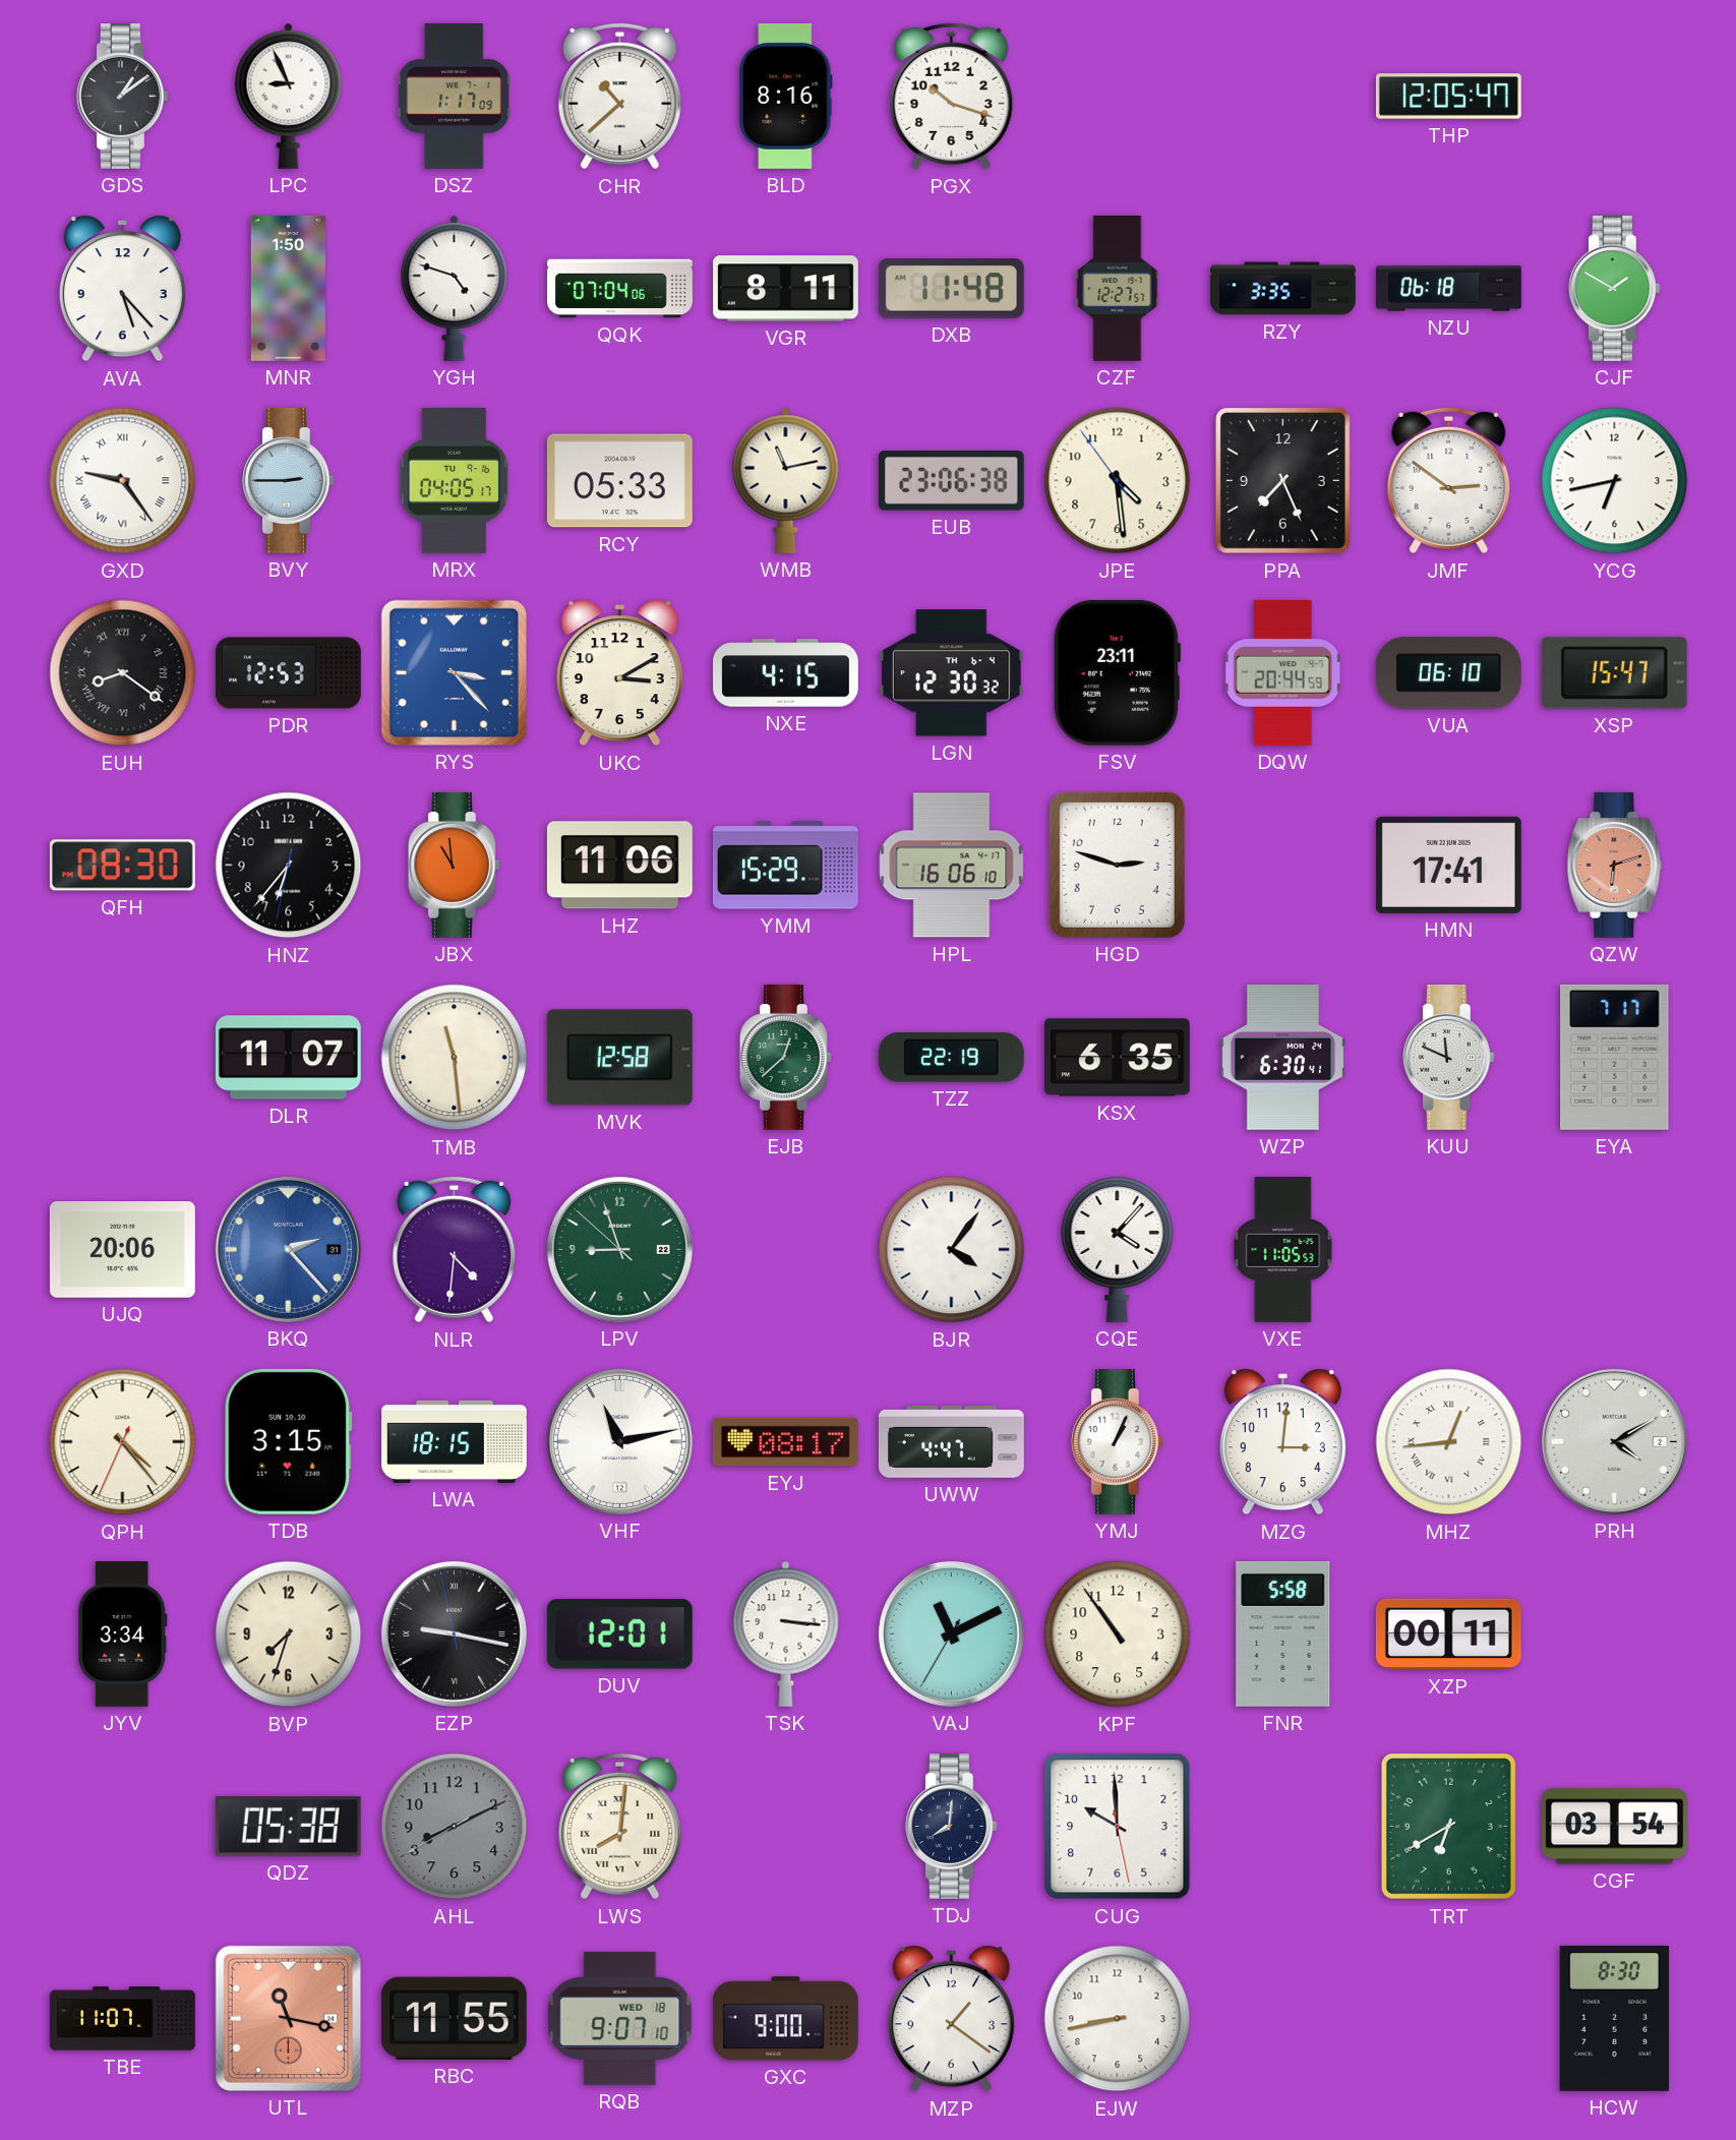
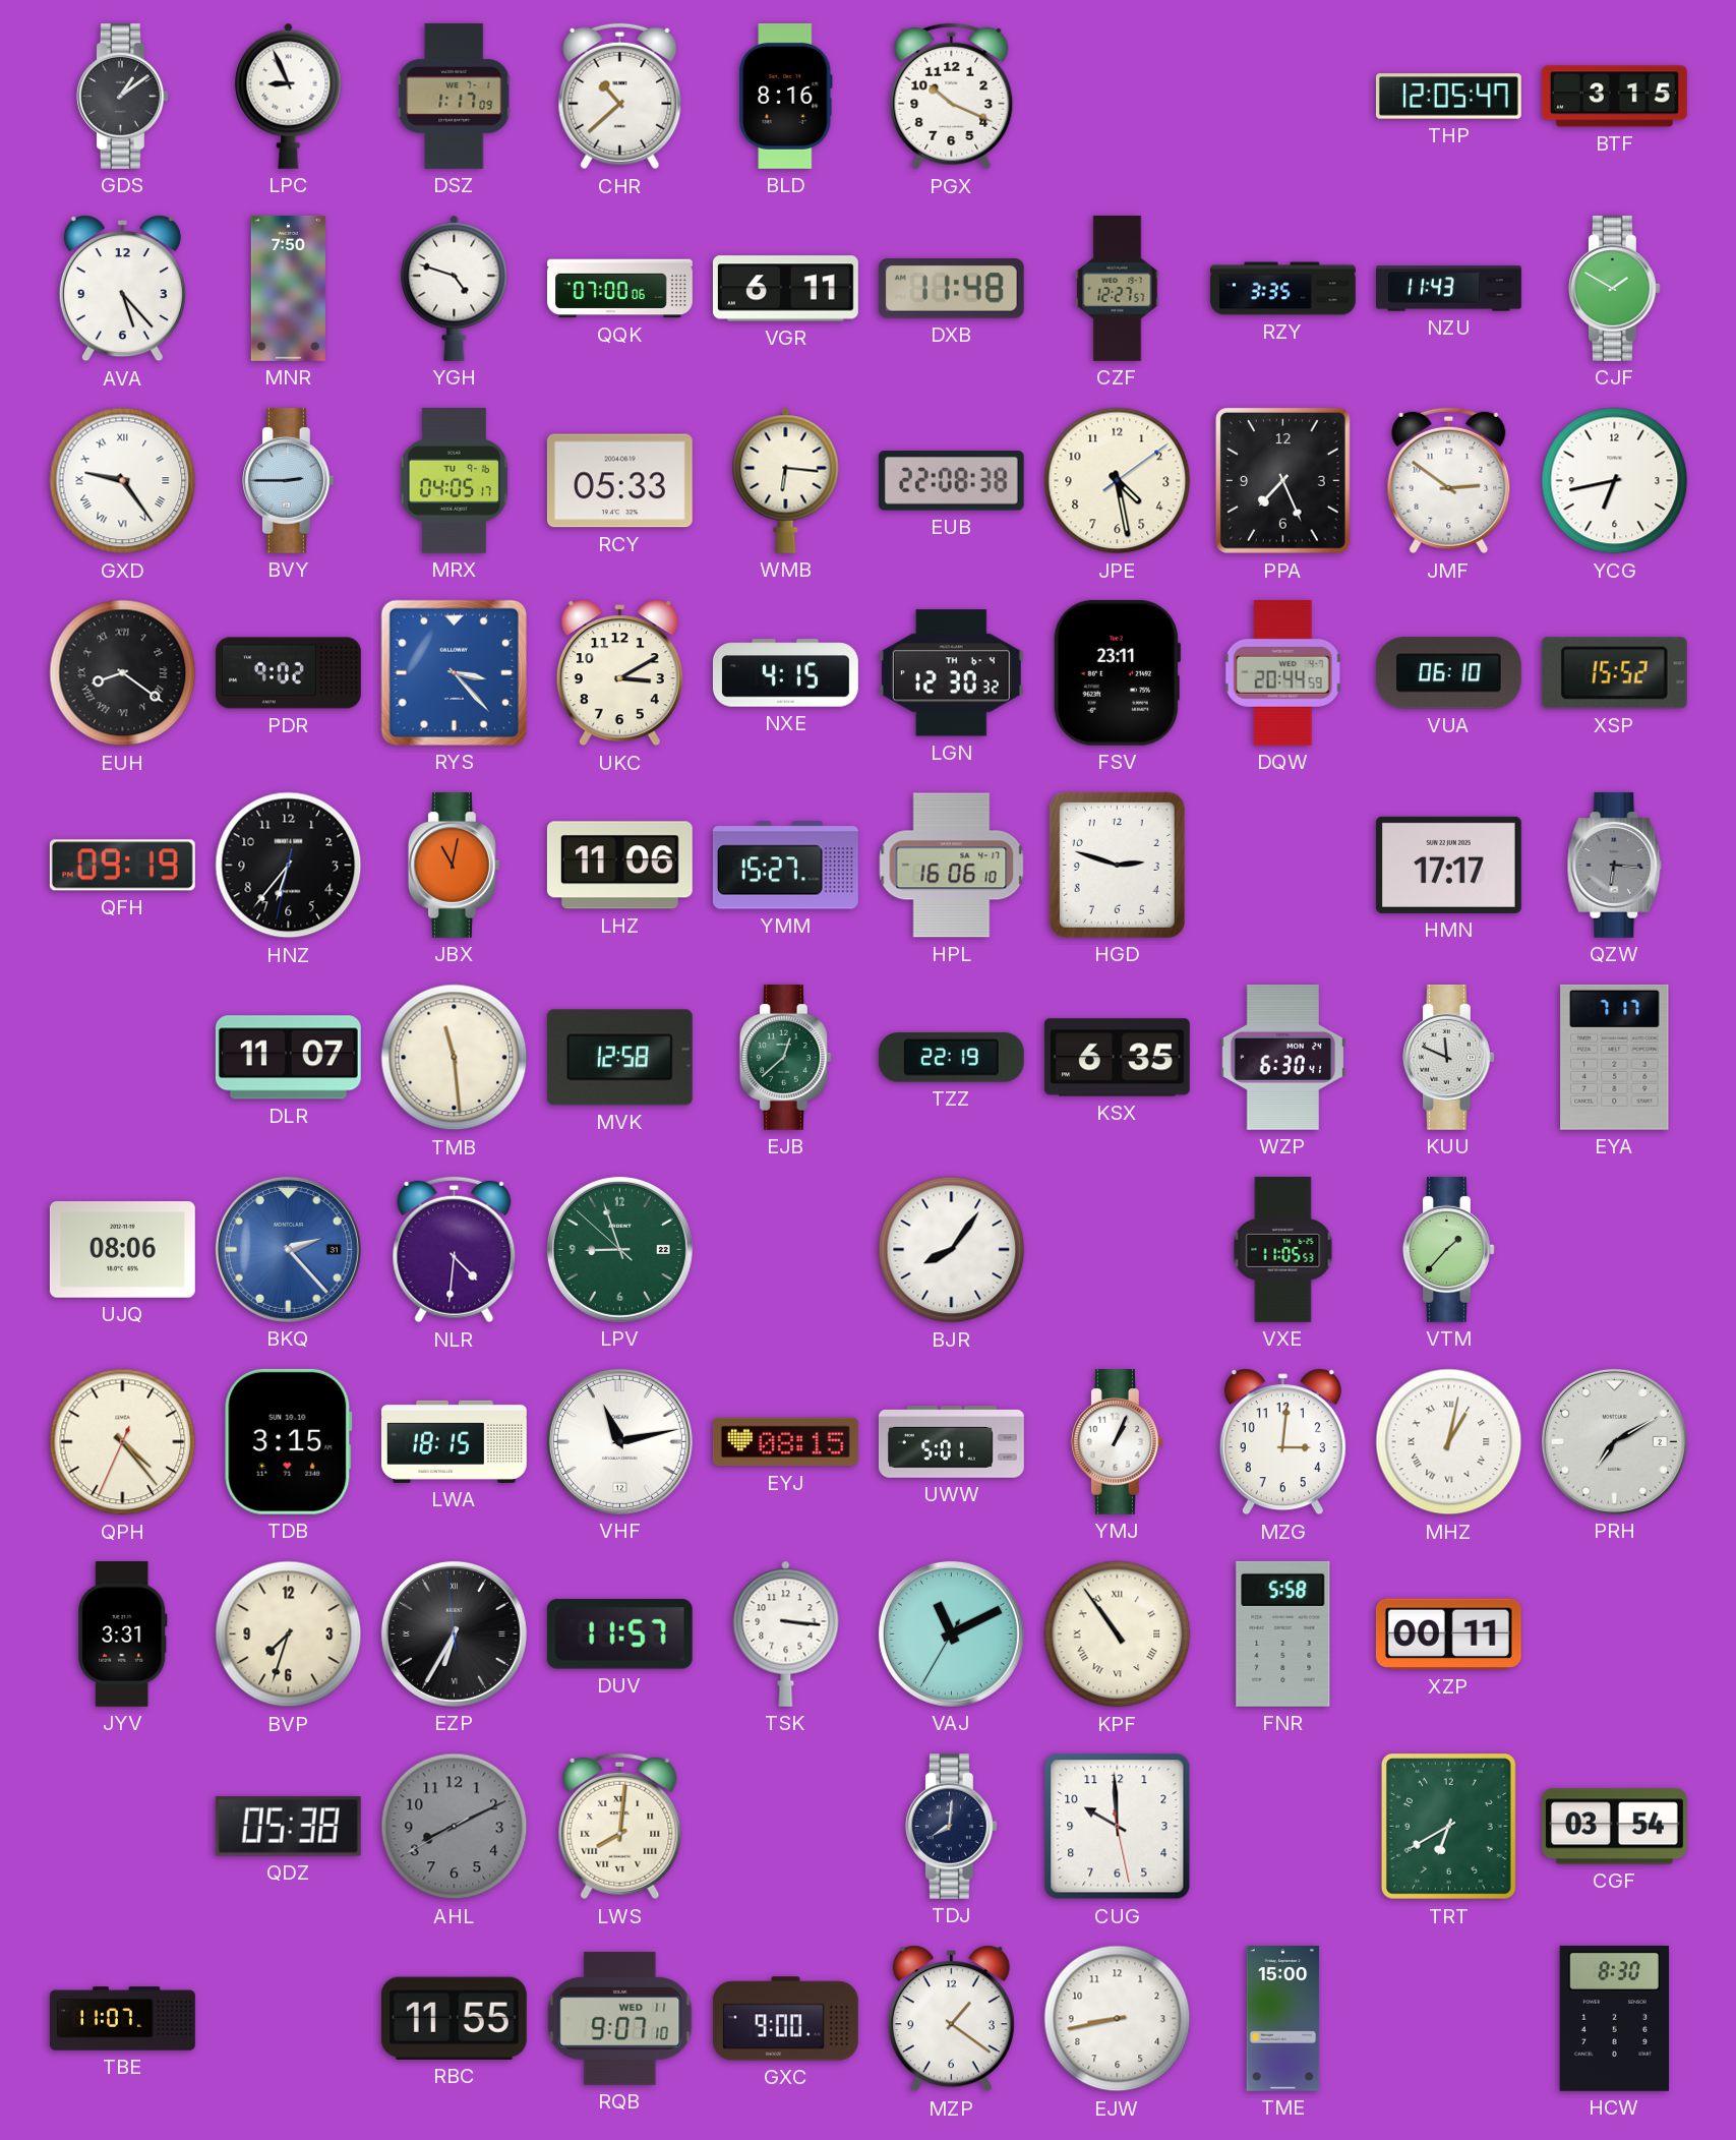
PGX: 10:18 -> 10:19
BTF: none -> 3:15
MNR: 1:50 -> 7:50
QQK: 07:04 -> 07:00
VGR: 8:11 -> 6:11
NZU: 06:18 -> 11:43
WMB: 11:13 -> 6:16
EUB: 23:06 -> 22:08
JPE: 4:28:54 -> 4:28:09
PDR: 12:53 -> 9:02
XSP: 15:47 -> 15:52
QFH: 08:30 -> 09:19
JBX: 10:59 -> 11:02
YMM: 15:29 -> 15:27
HMN: 17:41 -> 17:17
QZW: 6:12 -> 6:16
QZW dial: salmon -> grey
UJQ: 20:06 -> 08:06
BJR: 4:06 -> 8:06
CQE: 4:07 -> none
VTM: none -> 1:37
EYJ: 08:17 -> 08:15
UWW: 4:47 -> 5:01
MHZ: 12:44 -> 1:02
PRH: 4:10 -> 7:10
JYV: 3:34 -> 3:31
EZP: 9:16 -> 6:34
DUV: 12:01 -> 11:57
KPF numerals: Arabic -> Roman
UTL: 11:17 -> none
RQB date: WED 18 -> WED 11
TME: none -> 15:00
